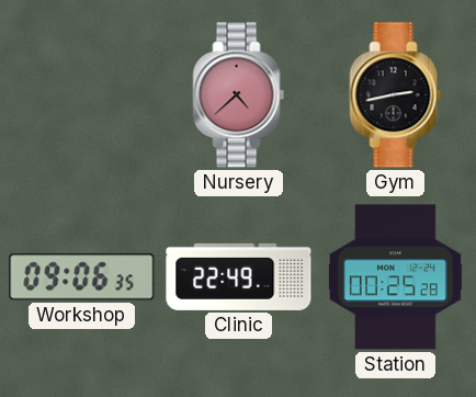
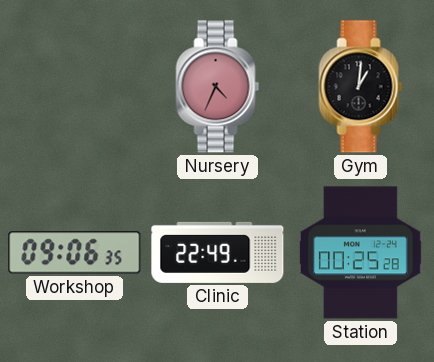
Nursery: 4:38 -> 4:34
Gym: 2:43 -> 1:01
